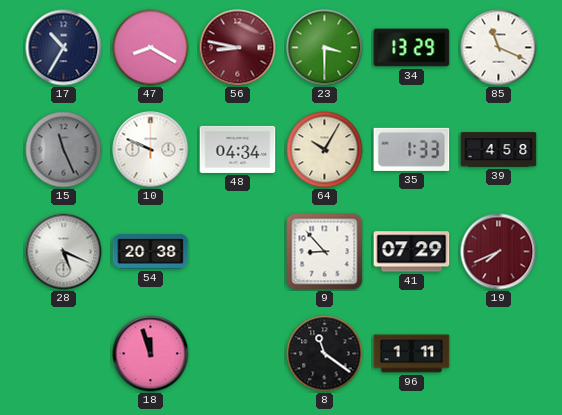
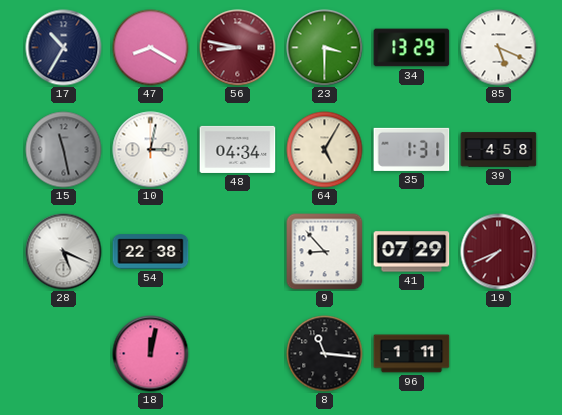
85: 11:19 -> 5:19
15: 11:26 -> 11:28
10: 9:49 -> 3:02
64: 10:05 -> 5:05
35: 1:33 -> 1:31
54: 20:38 -> 22:38
18: 11:57 -> 12:02
8: 11:21 -> 11:16
